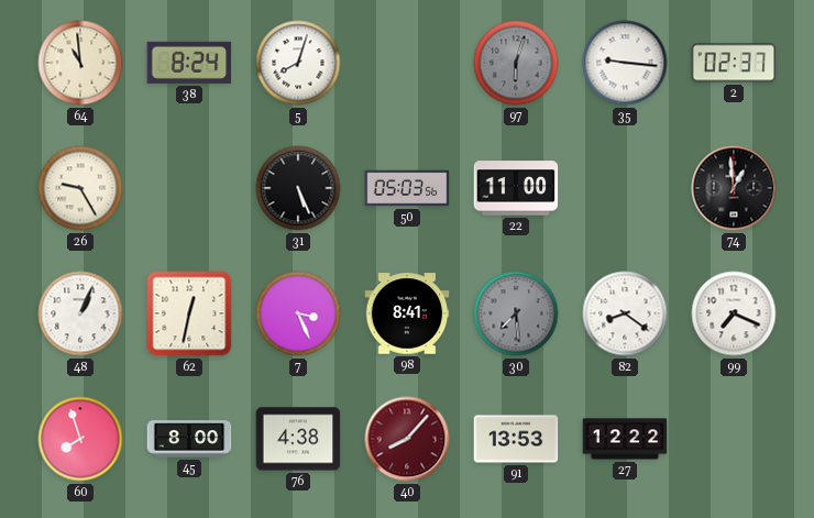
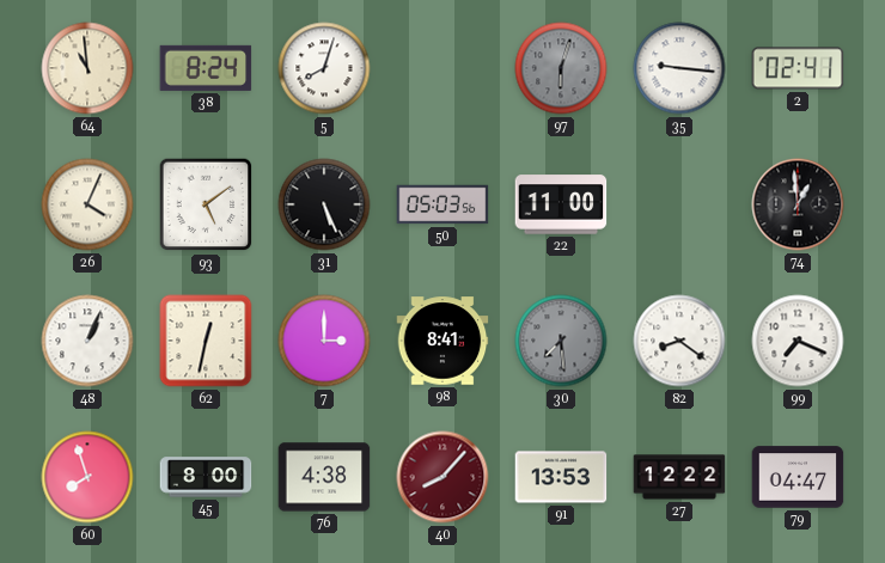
2: 02:37 -> 02:41
26: 9:25 -> 4:04
93: none -> 5:09
7: 3:26 -> 3:00
79: none -> 04:47
